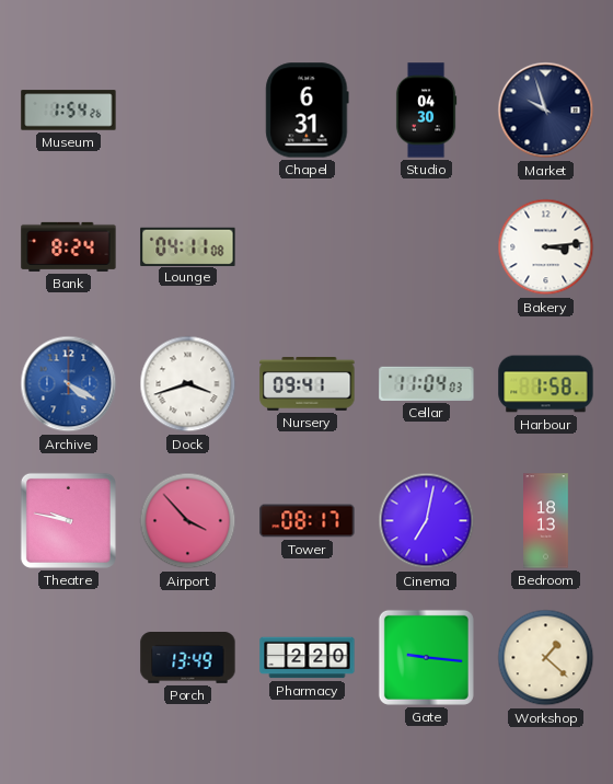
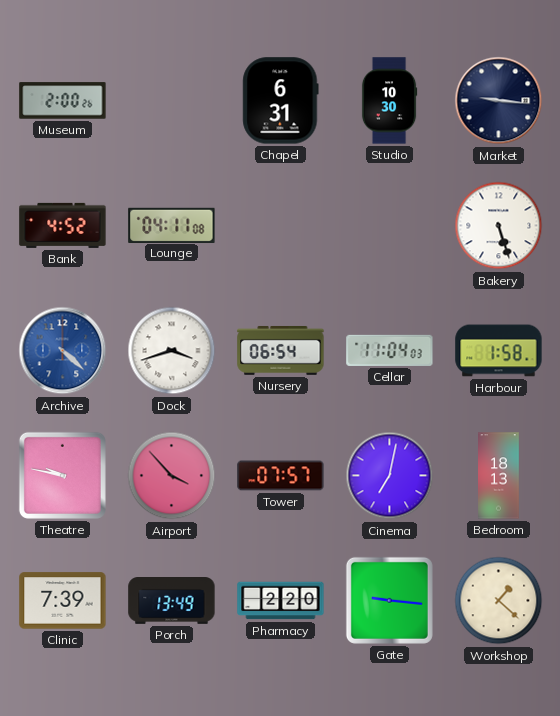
Museum: 1:54 -> 2:00
Studio: 04:30 -> 10:30
Market: 9:57 -> 9:16
Bank: 8:24 -> 4:52
Bakery: 3:14 -> 5:27
Archive: 4:20 -> 4:22
Nursery: 09:41 -> 06:54
Tower: 08:17 -> 07:57
Clinic: none -> 7:39
